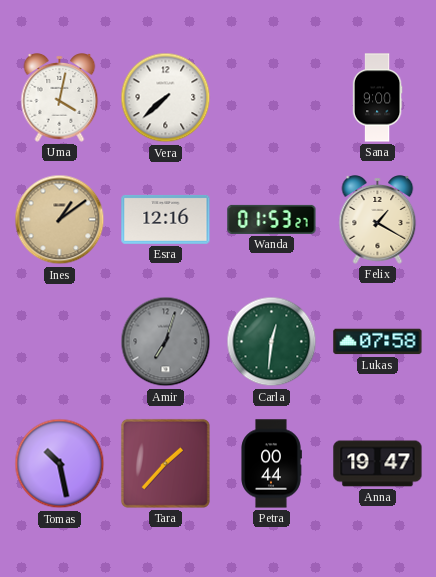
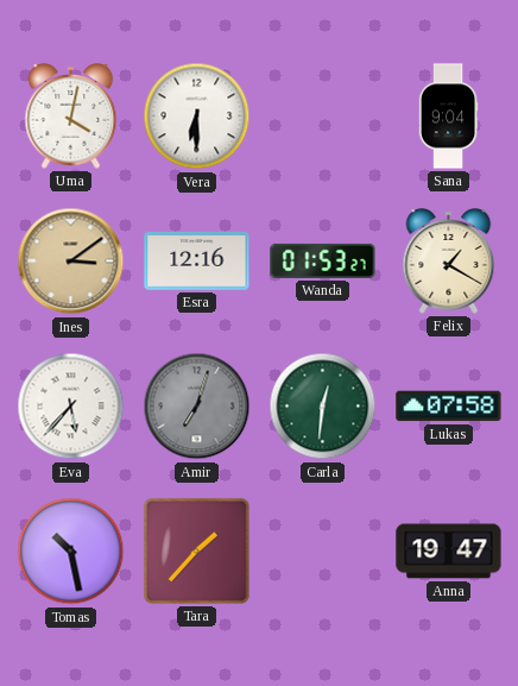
Vera: 7:38 -> 6:30
Sana: 9:00 -> 9:04
Ines: 1:09 -> 3:09
Eva: none -> 5:37
Petra: 00:44 -> none
